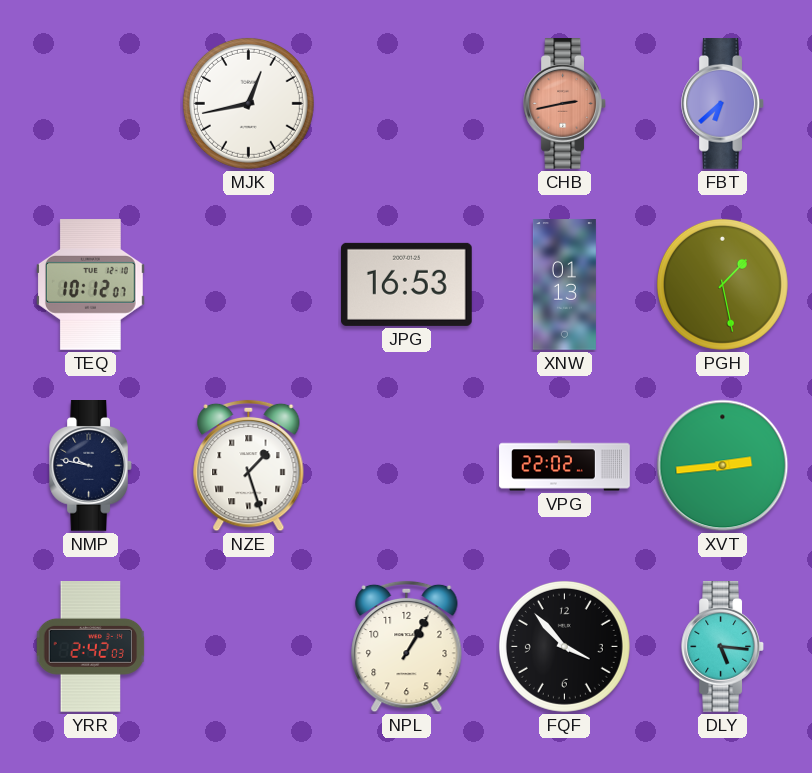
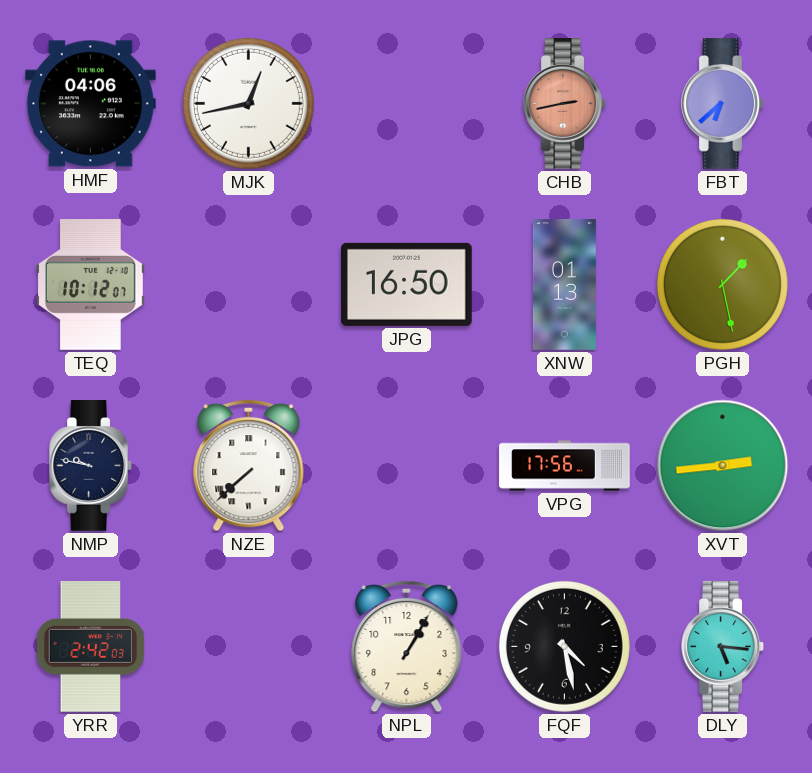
HMF: none -> 04:06
JPG: 16:53 -> 16:50
NZE: 1:27 -> 7:38
VPG: 22:02 -> 17:56
FQF: 3:53 -> 4:28
